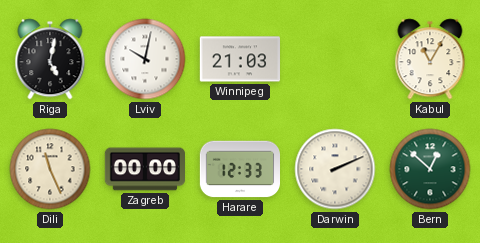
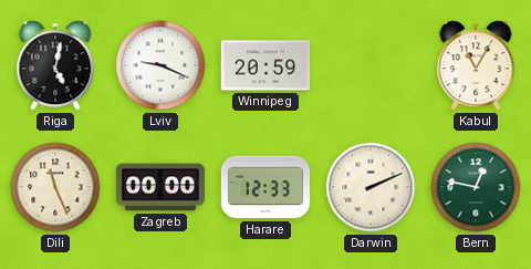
Lviv: 10:02 -> 9:19
Winnipeg: 21:03 -> 20:59
Bern: 12:52 -> 12:47
